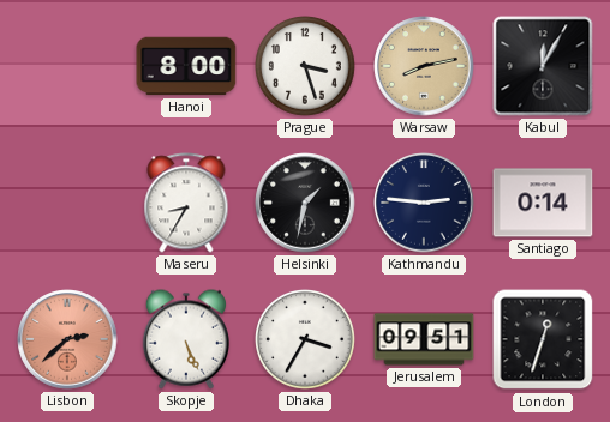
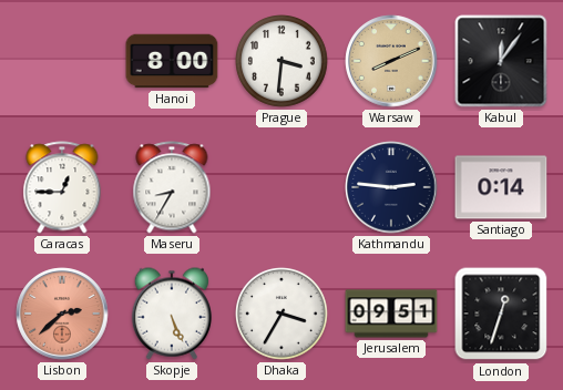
Prague: 3:27 -> 3:31
Warsaw: 8:13 -> 8:11
Kabul: 12:05 -> 12:06
Caracas: none -> 12:45
Helsinki: 1:32 -> none
